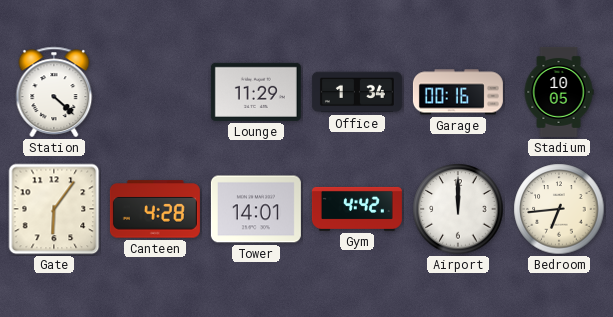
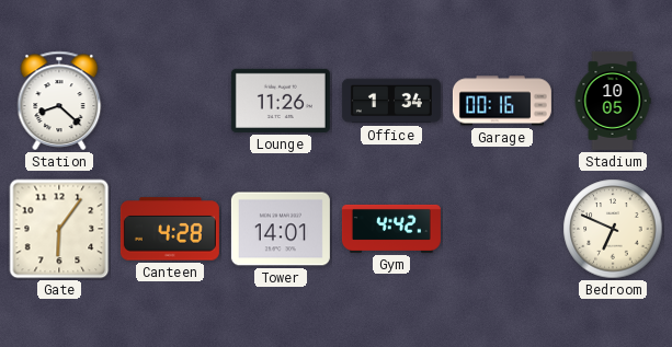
Station: 4:22 -> 8:22
Lounge: 11:29 -> 11:26
Airport: 12:00 -> none
Bedroom: 6:44 -> 6:49
